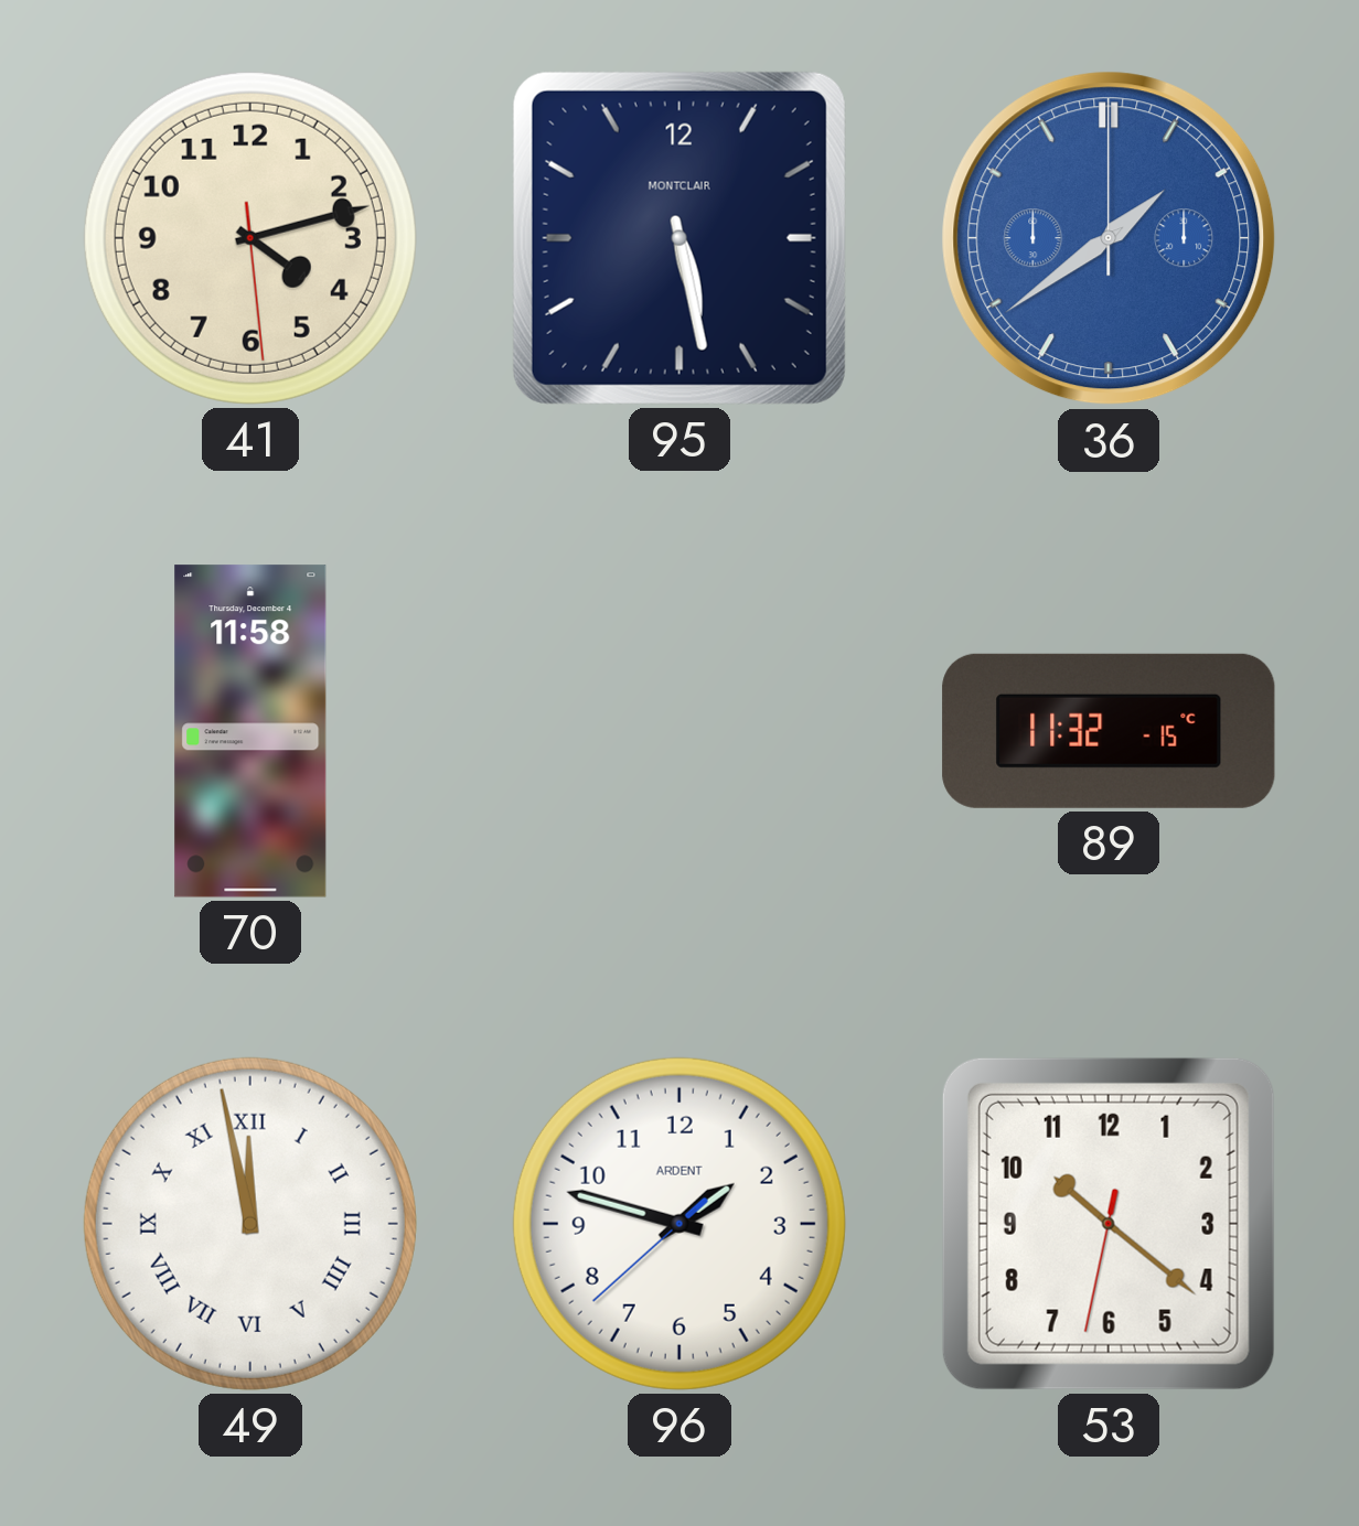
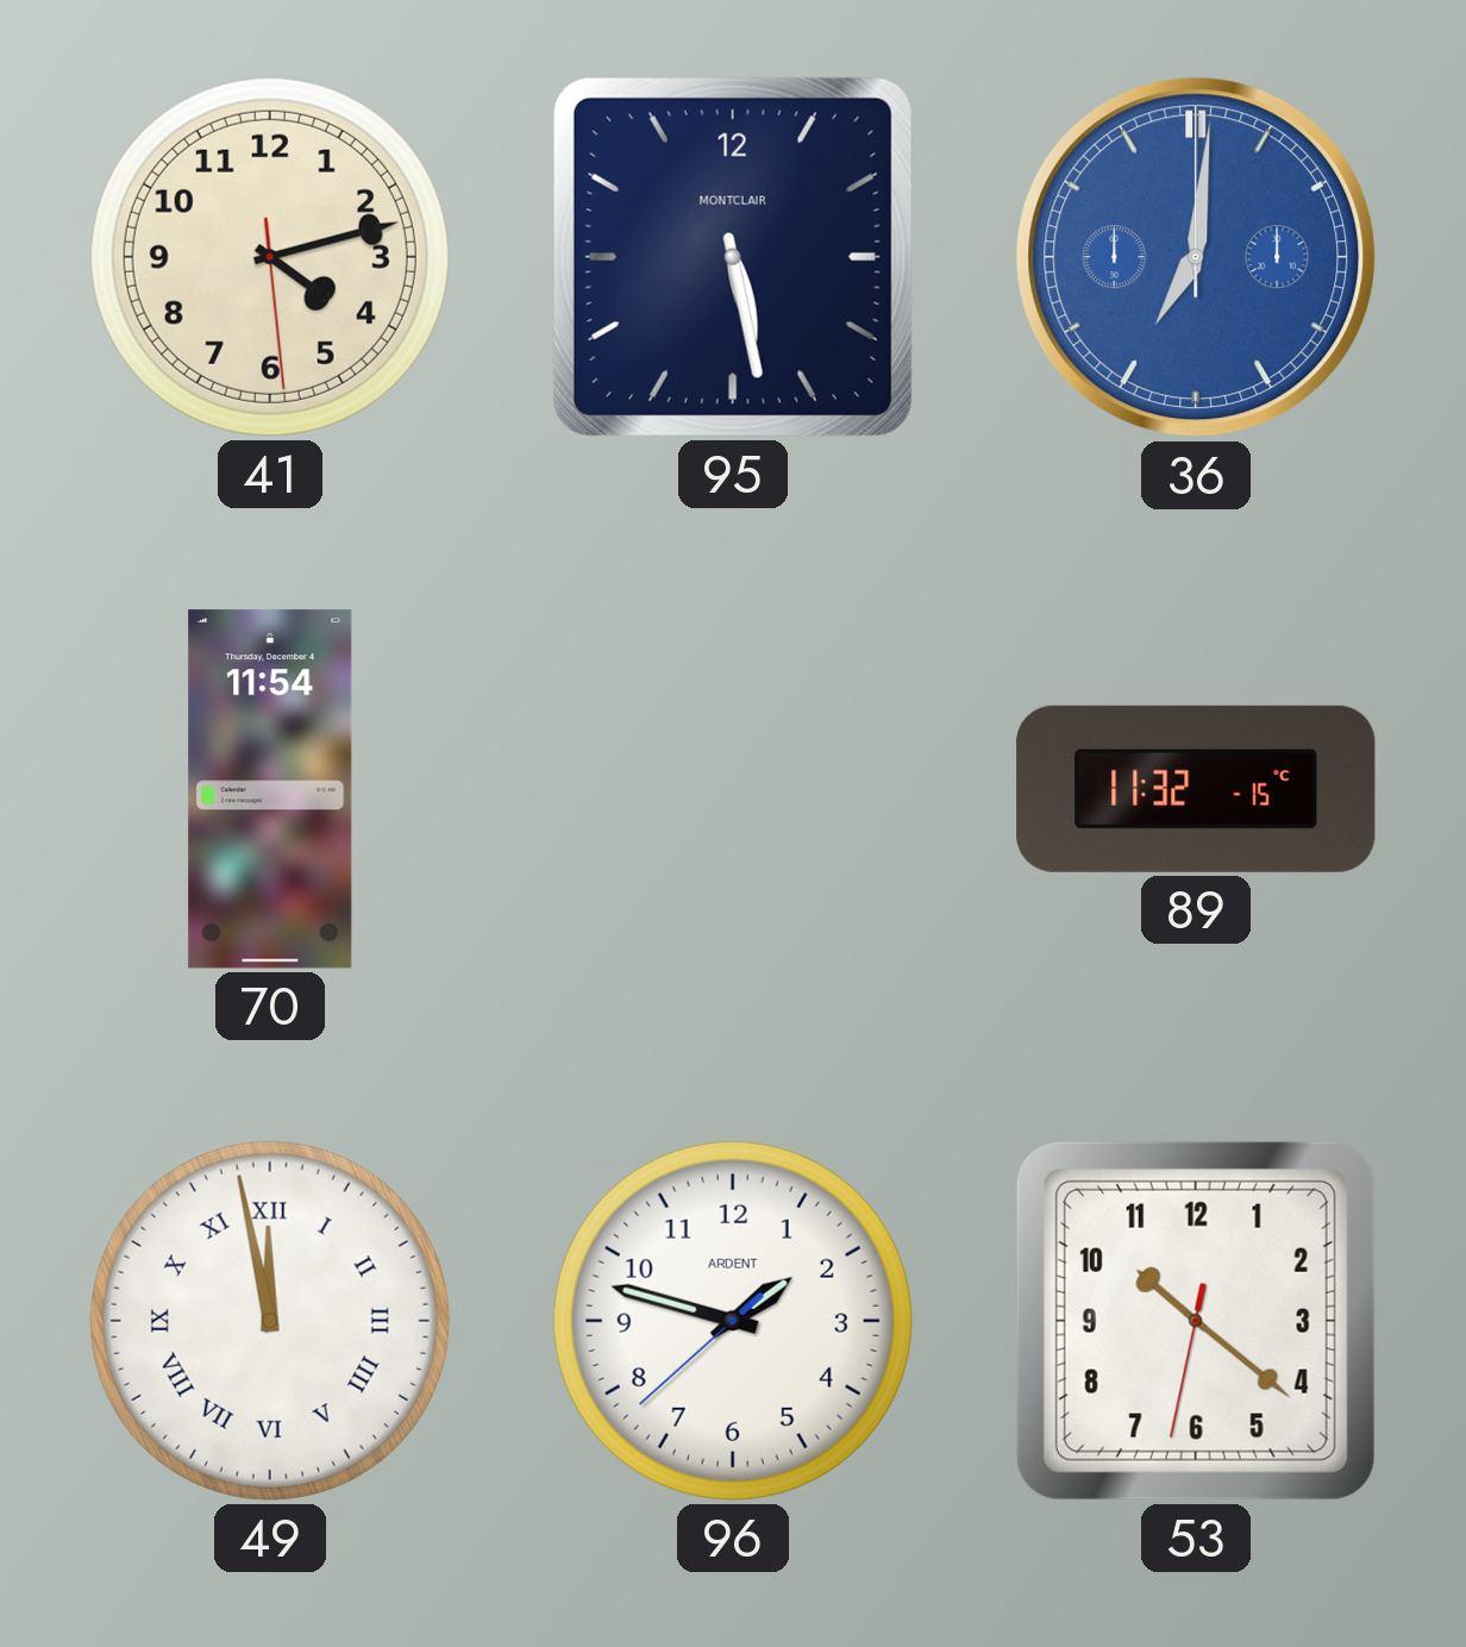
36: 1:39 -> 7:01
70: 11:58 -> 11:54
